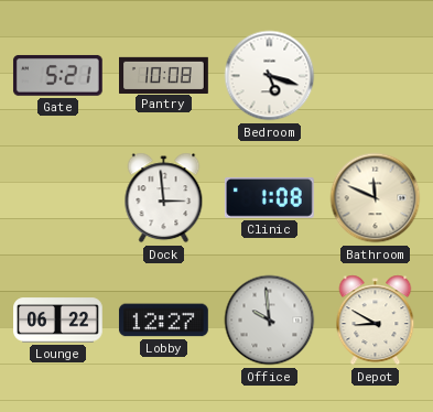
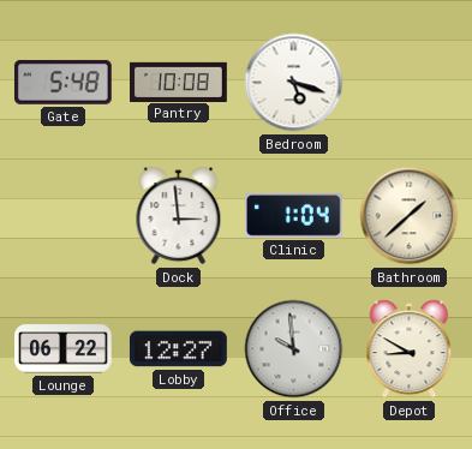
Gate: 5:21 -> 5:48
Clinic: 1:08 -> 1:04
Bathroom: 11:49 -> 1:38
